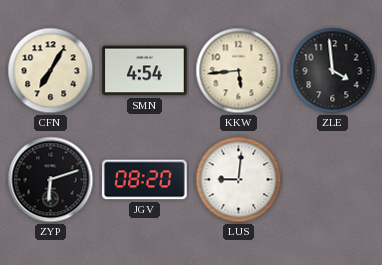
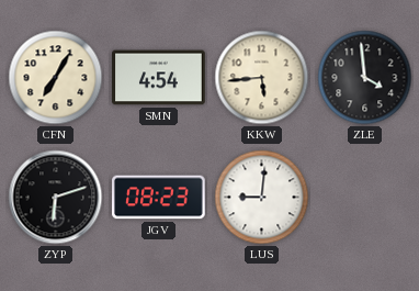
JGV: 08:20 -> 08:23
